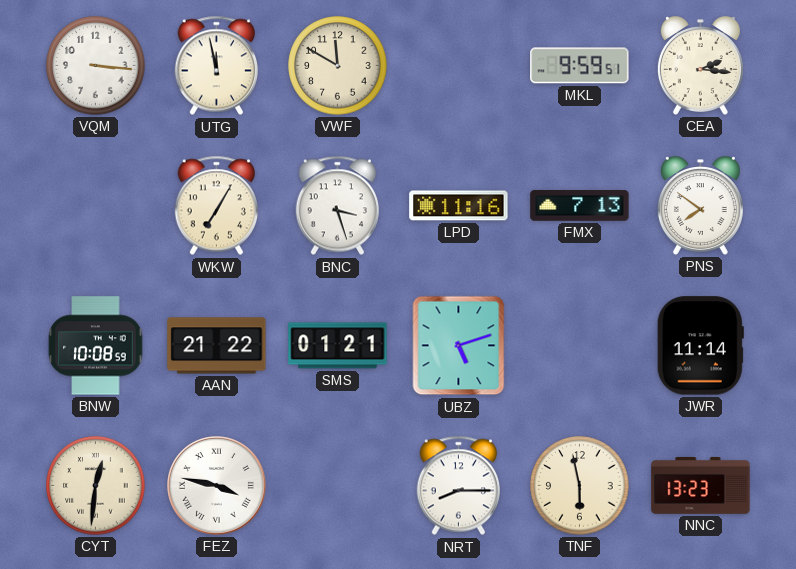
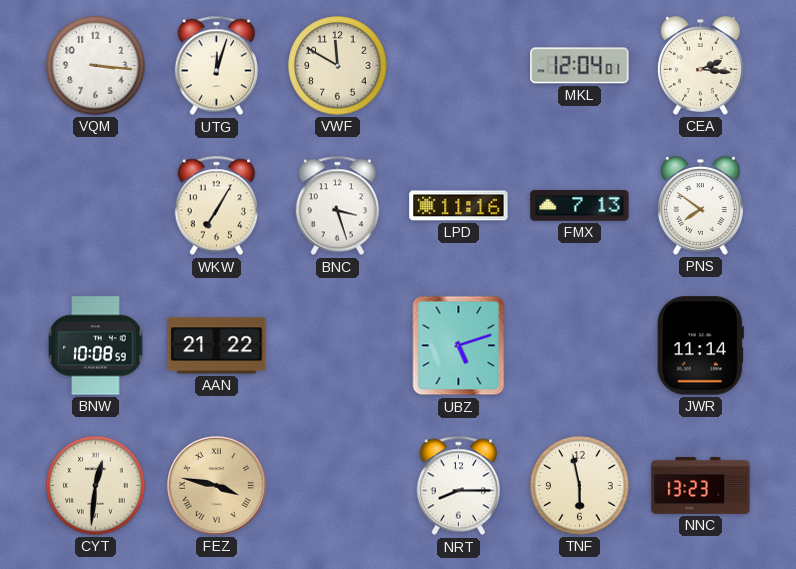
UTG: 11:58 -> 12:03
MKL: 9:59 -> 12:04
SMS: 01:21 -> none
FEZ dial: white -> champagne
